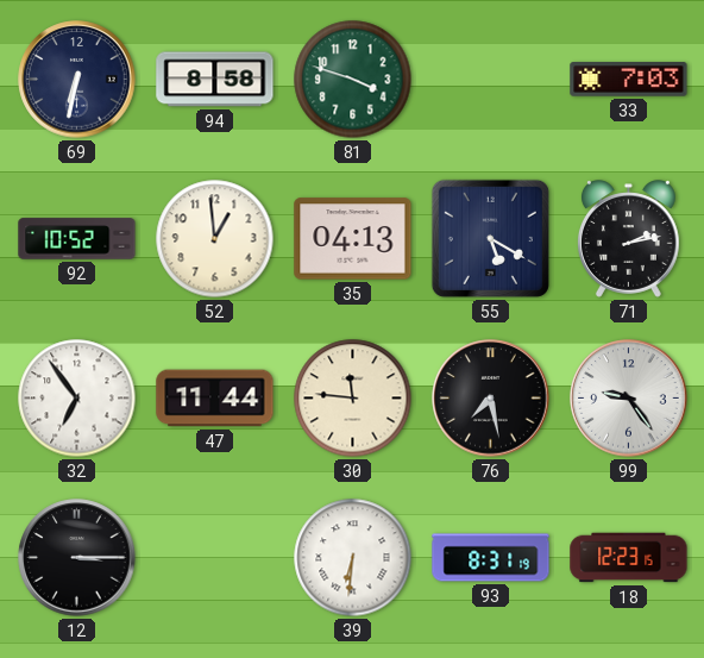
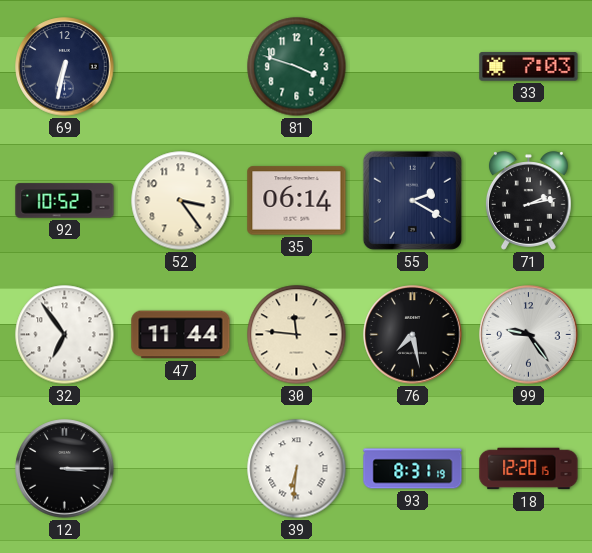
94: 8:58 -> none
52: 12:59 -> 3:24
35: 04:13 -> 06:14
55: 5:20 -> 2:20
18: 12:23 -> 12:20
